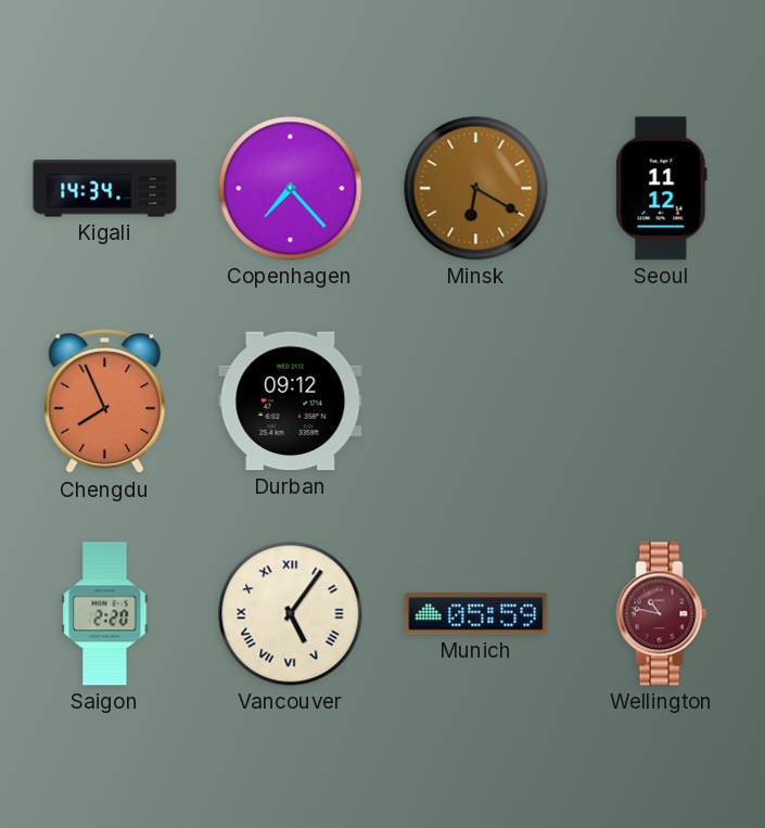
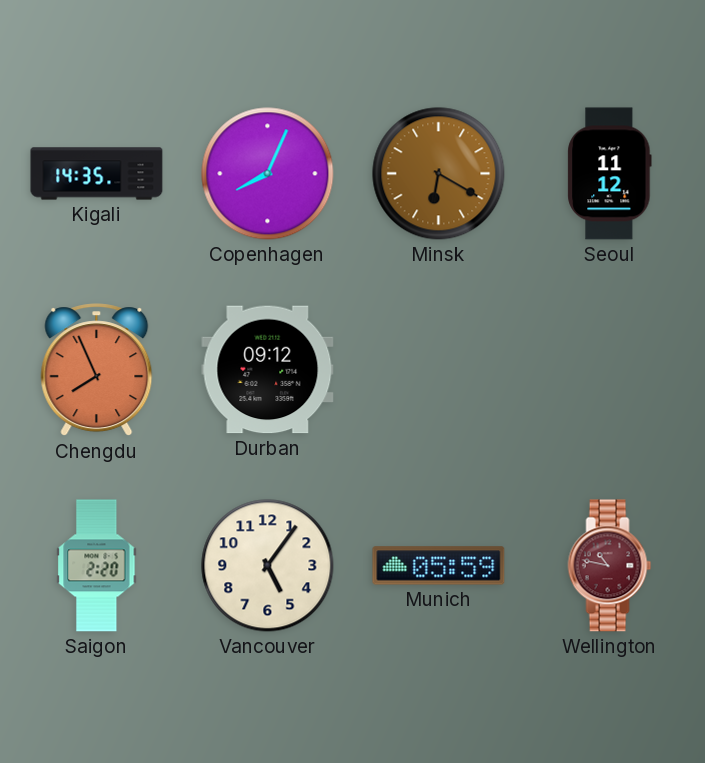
Kigali: 14:34 -> 14:35
Copenhagen: 7:23 -> 8:04
Vancouver numerals: Roman -> Arabic
